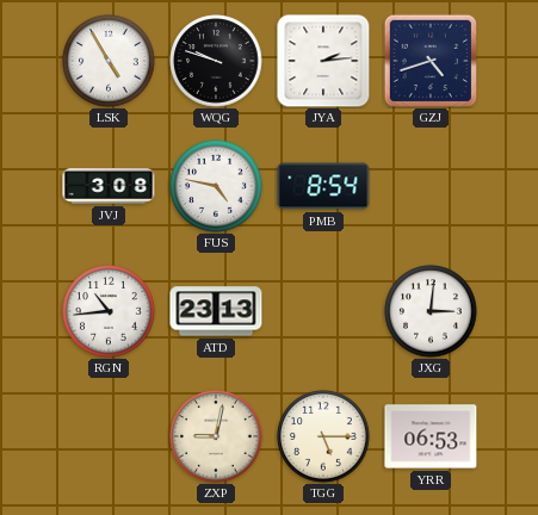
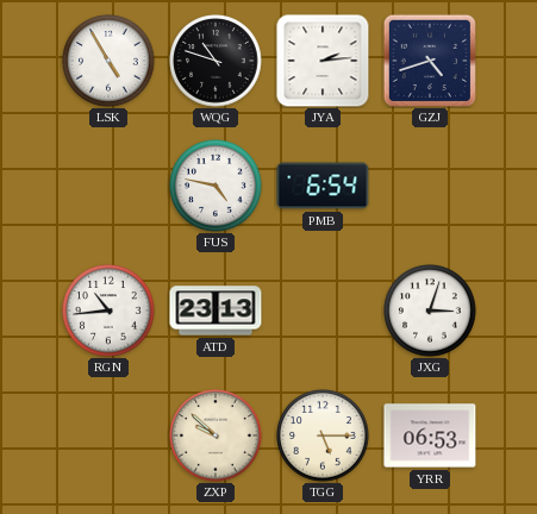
WQG: 9:48 -> 10:48
JVJ: 3:08 -> none
PMB: 8:54 -> 6:54
JXG: 3:01 -> 3:03
ZXP: 9:02 -> 9:52
